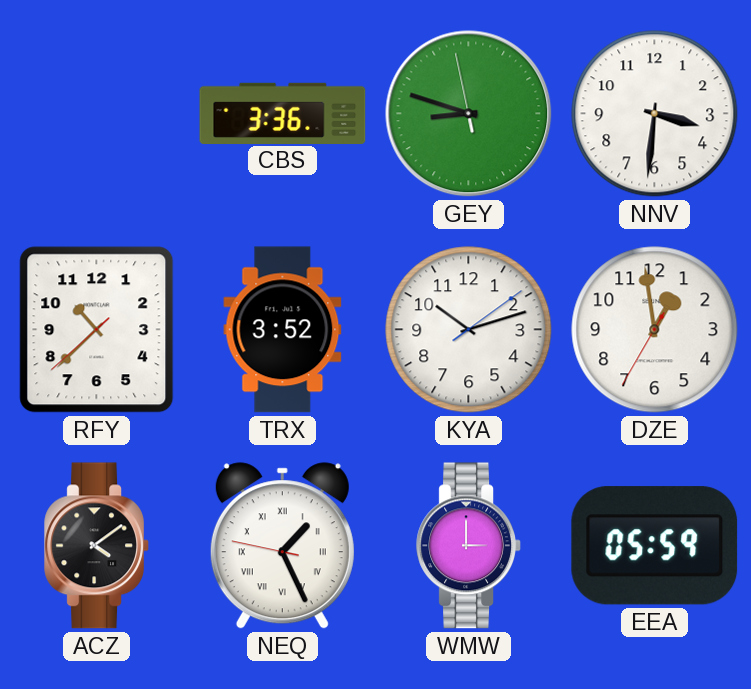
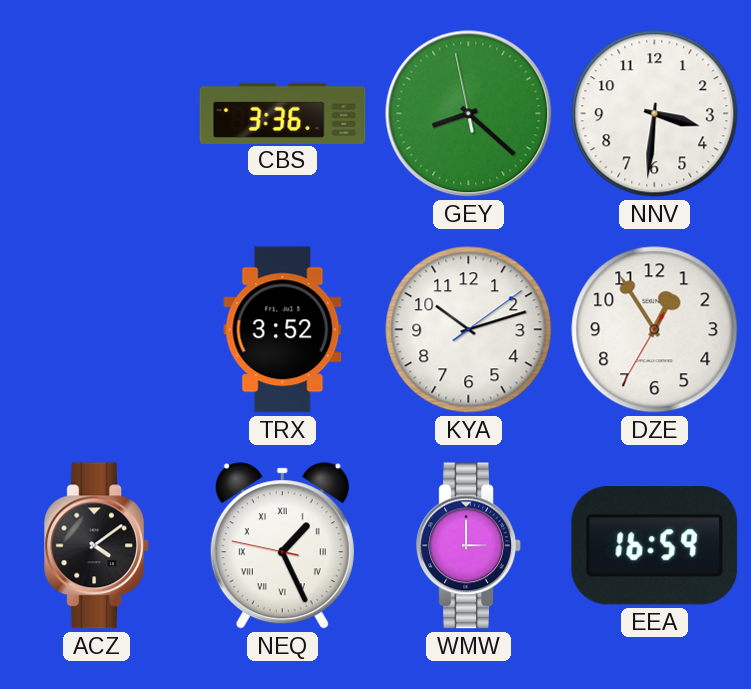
GEY: 8:47 -> 8:21
RFY: 10:37 -> none
DZE: 12:58 -> 12:54
EEA: 05:59 -> 16:59
